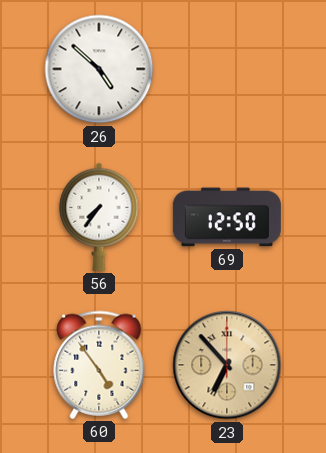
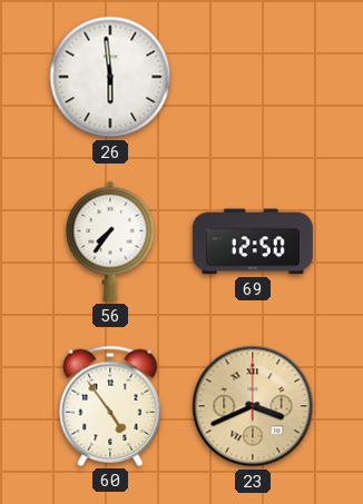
26: 4:52 -> 5:59
23: 6:53 -> 3:41
